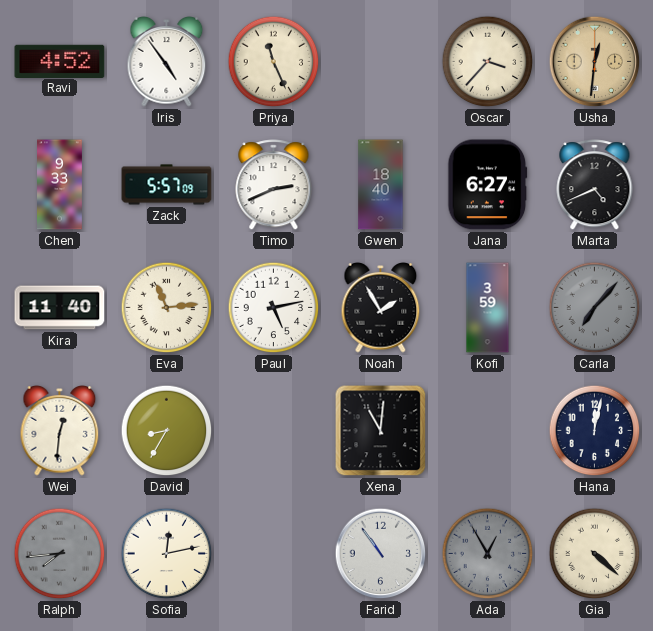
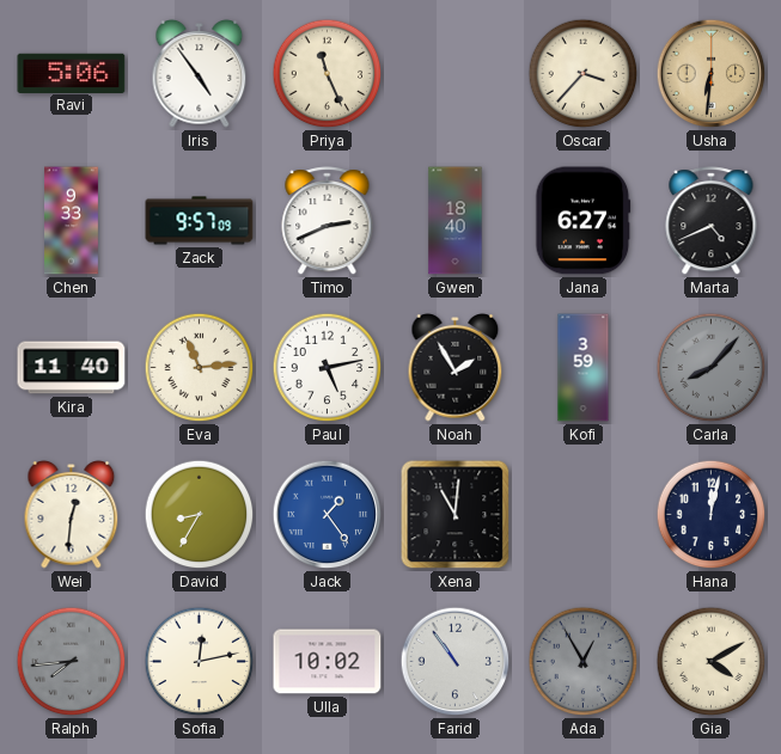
Ravi: 4:52 -> 5:06
Usha: 12:31 -> 6:31
Zack: 5:57 -> 9:57
Carla: 7:07 -> 8:07
Jack: none -> 1:24
Ulla: none -> 10:02
Gia: 4:22 -> 4:10
